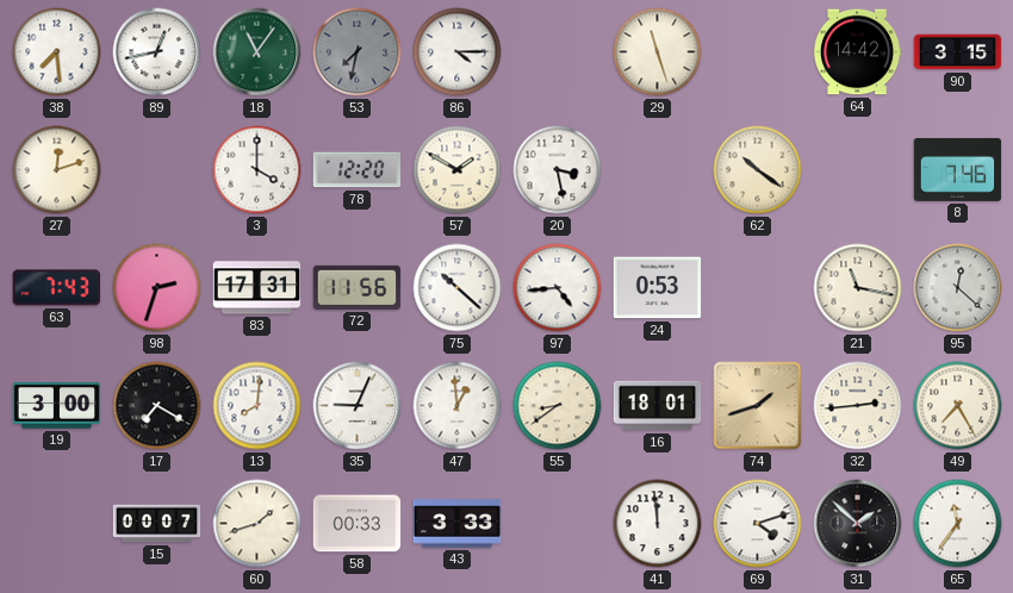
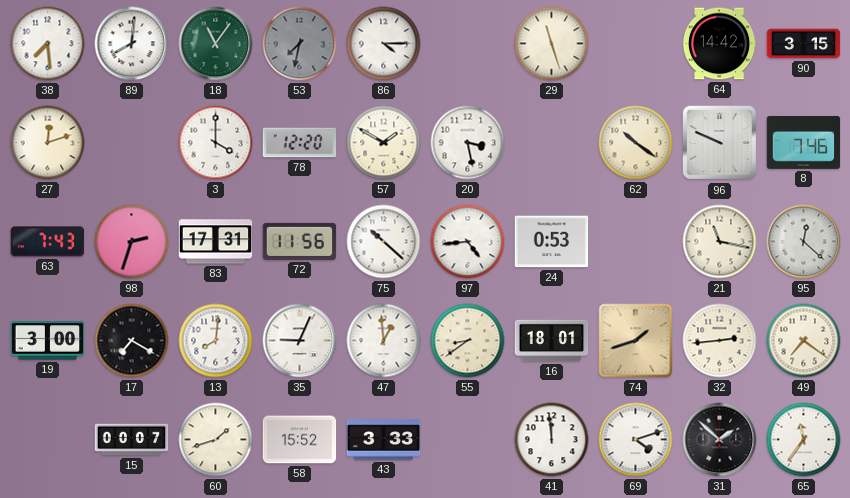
89: 12:43 -> 8:01
96: none -> 9:49
49: 7:25 -> 7:21
58: 00:33 -> 15:52
